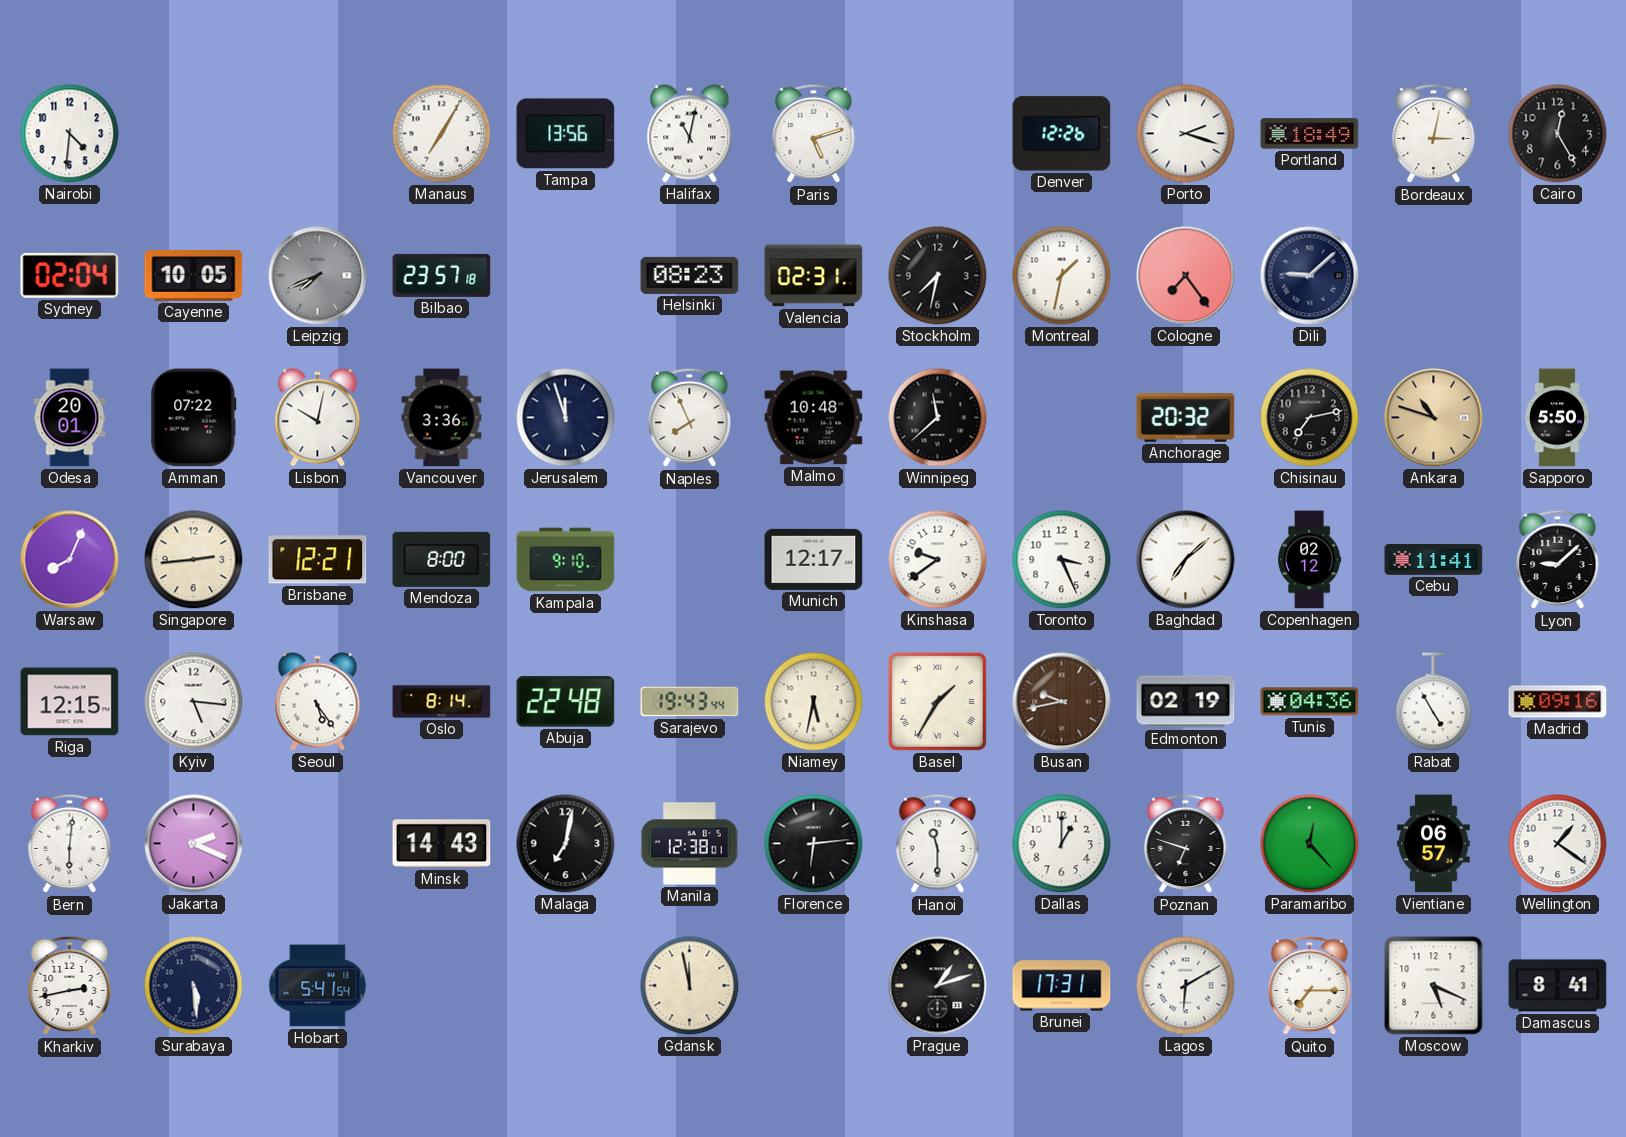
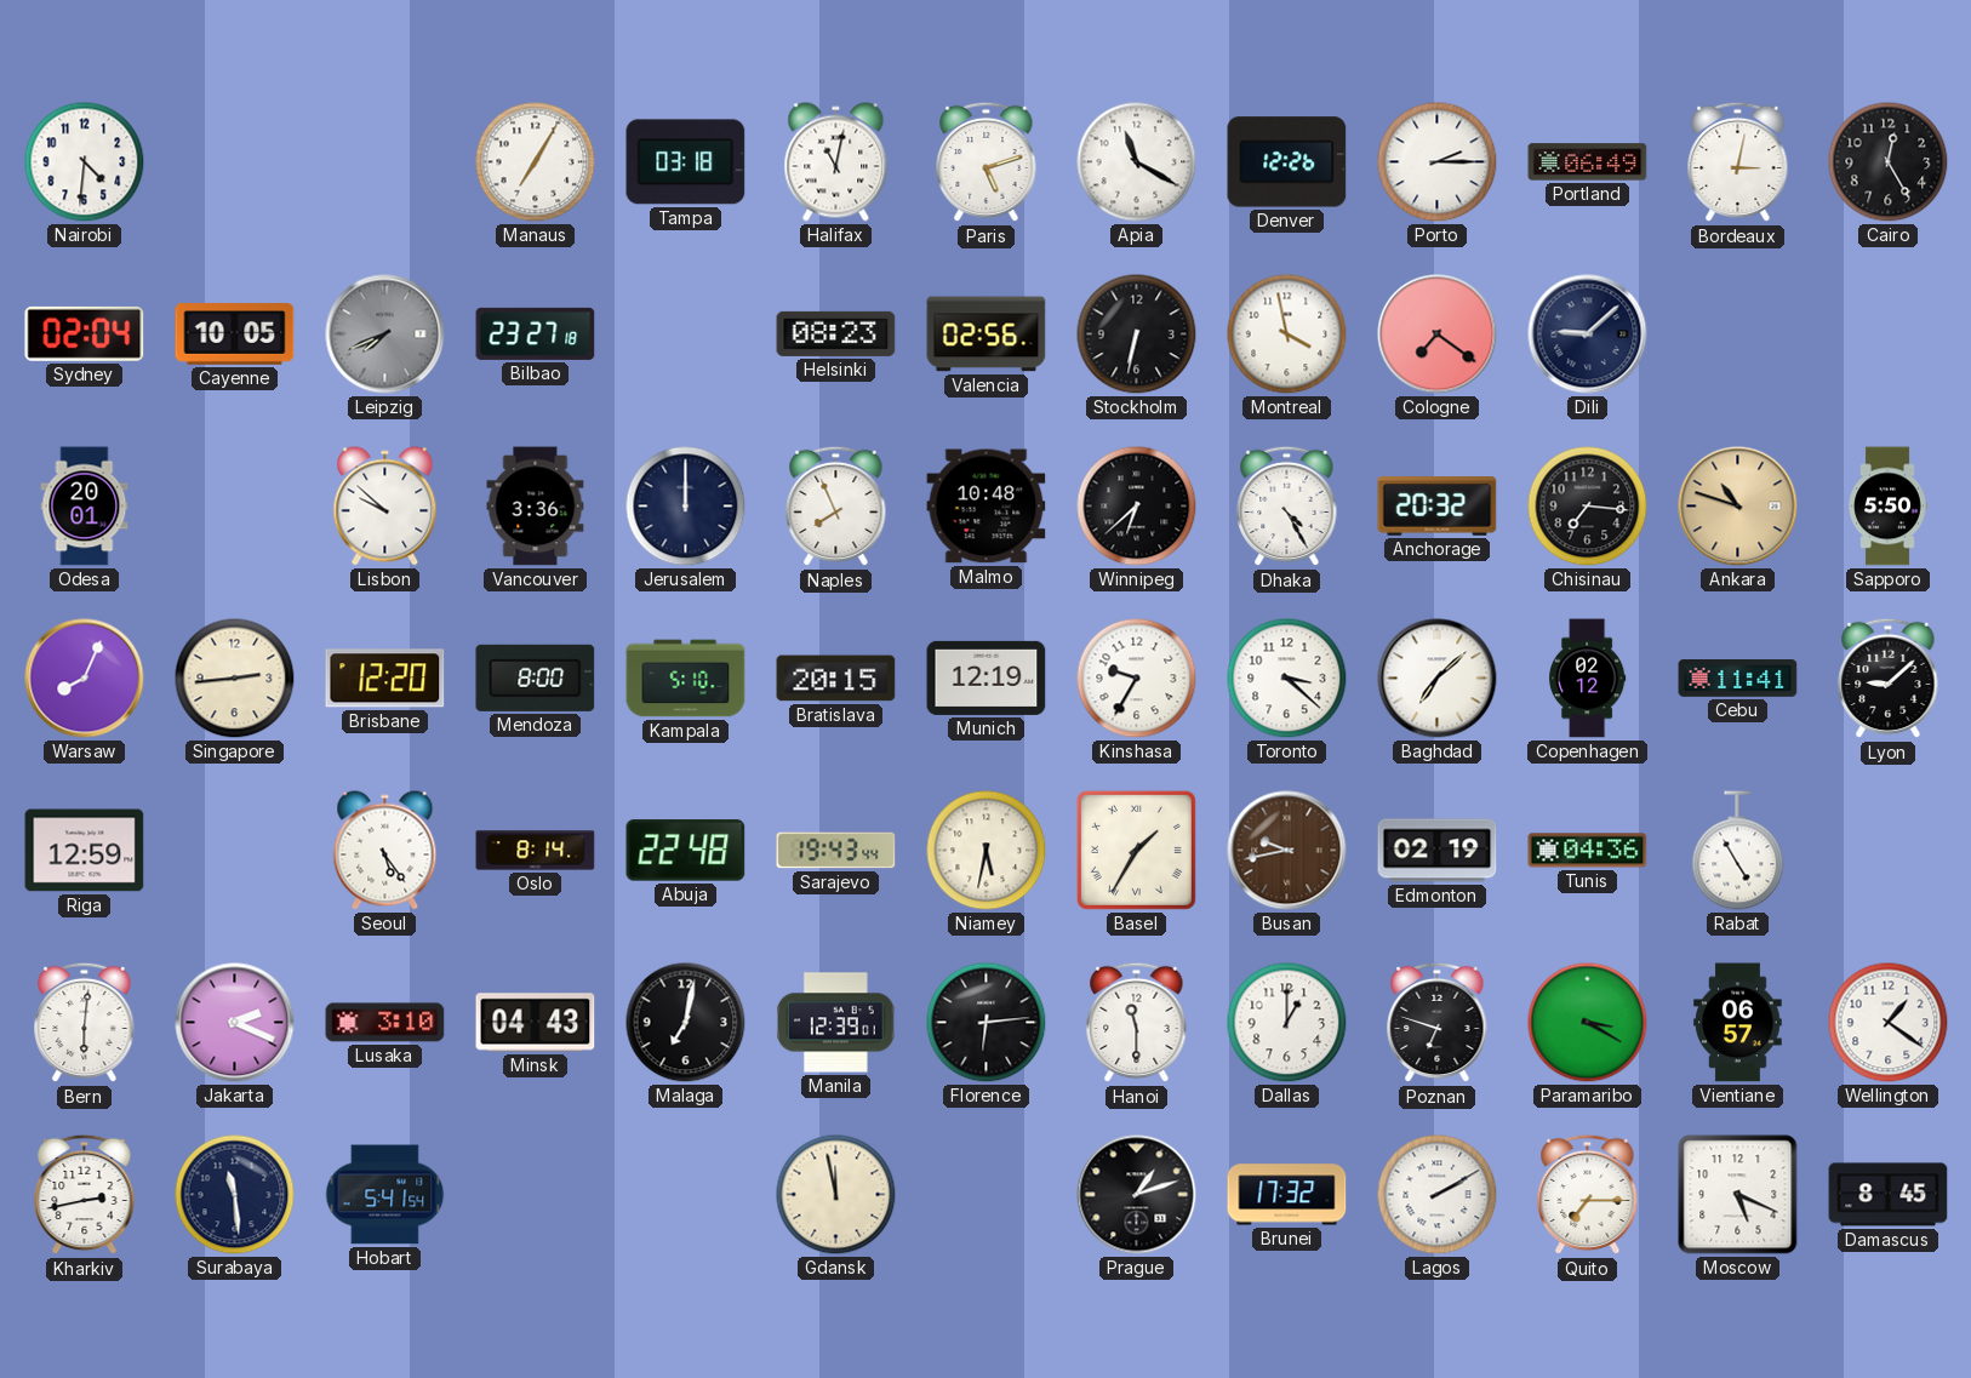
Tampa: 13:56 -> 03:18
Apia: none -> 11:20
Porto: 2:18 -> 2:15
Portland: 18:49 -> 06:49
Bilbao: 23:57 -> 23:27
Valencia: 02:31 -> 02:56
Stockholm: 7:32 -> 6:32
Montreal: 1:32 -> 3:58
Cologne: 7:24 -> 7:21
Amman: 07:22 -> none
Lisbon: 10:02 -> 9:52
Jerusalem: 11:57 -> 12:00
Winnipeg: 11:38 -> 6:38
Dhaka: none -> 4:25
Chisinau: 7:13 -> 7:16
Brisbane: 12:21 -> 12:20
Kampala: 9:10 -> 5:10
Bratislava: none -> 20:15
Munich: 12:17 -> 12:19
Kinshasa: 9:39 -> 9:35
Toronto: 3:26 -> 3:22
Riga: 12:15 -> 12:59
Kyiv: 5:16 -> none
Madrid: 09:16 -> none
Lusaka: none -> 3:10
Minsk: 14:43 -> 04:43
Manila: 12:38 -> 12:39
Paramaribo: 12:23 -> 3:20
Surabaya: 5:29 -> 11:29
Brunei: 17:31 -> 17:32
Lagos: 6:10 -> 2:10
Damascus: 8:41 -> 8:45
